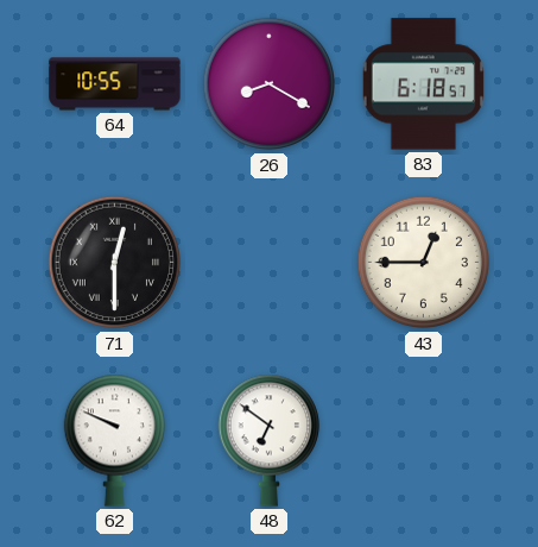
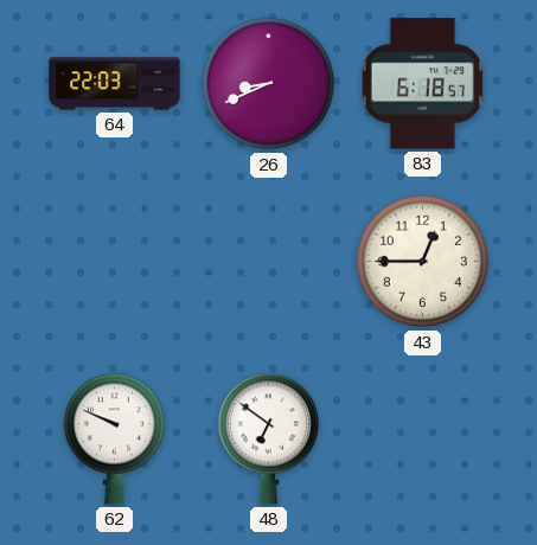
64: 10:55 -> 22:03
26: 8:20 -> 8:41
71: 12:30 -> none
